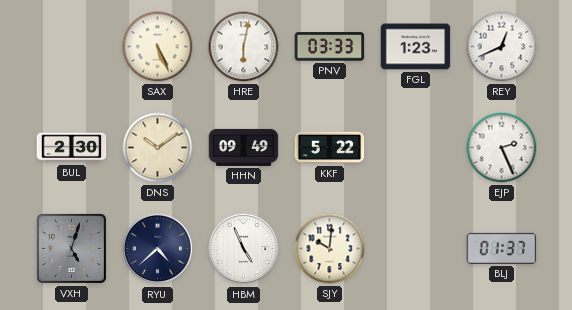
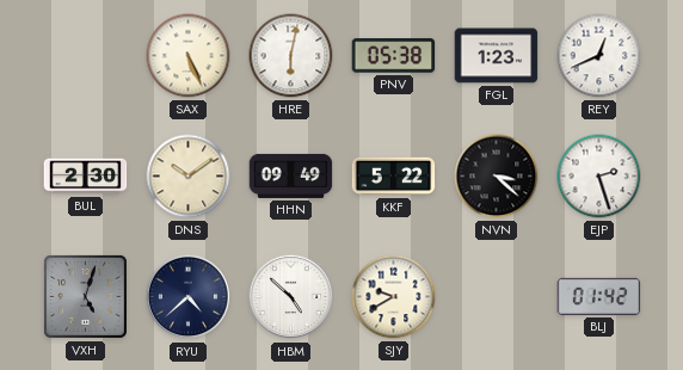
PNV: 03:33 -> 05:38
NVN: none -> 3:22
EJP: 2:26 -> 2:27
HBM: 4:56 -> 4:52
SJY: 10:01 -> 9:40
BLJ: 01:37 -> 01:42
